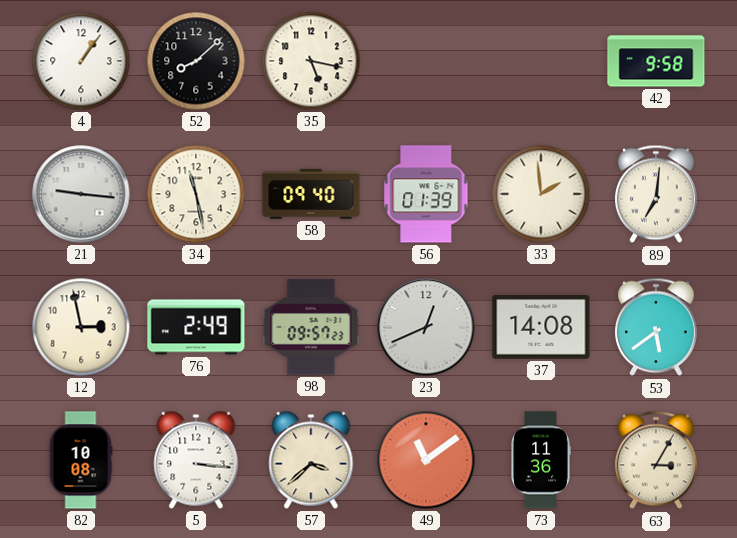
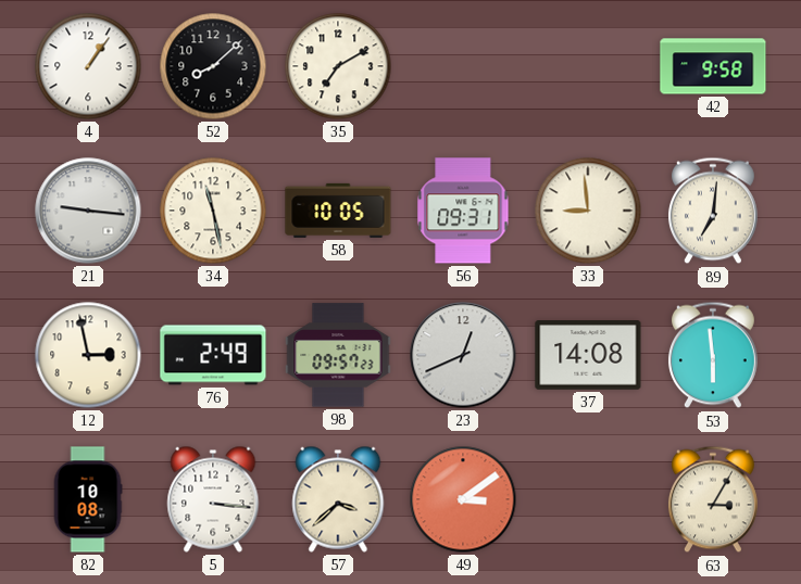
35: 5:17 -> 7:10
58: 09:40 -> 10:05
56: 01:39 -> 09:31
33: 1:59 -> 8:59
53: 5:39 -> 5:59
49: 11:09 -> 3:09
73: 11:36 -> none
